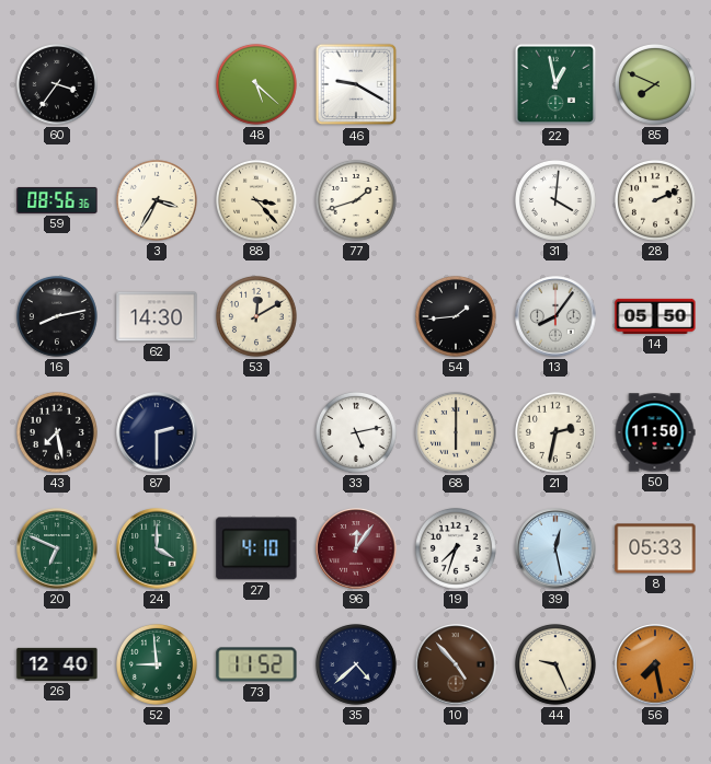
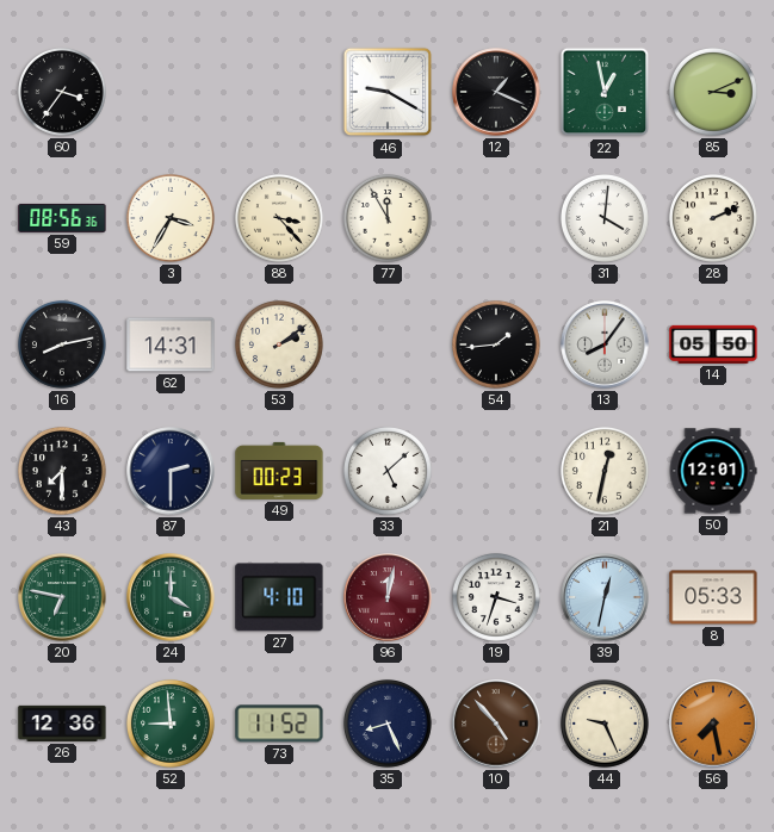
48: 5:22 -> none
12: none -> 1:19
85: 7:49 -> 3:11
77: 1:42 -> 11:55
62: 14:30 -> 14:31
53: 12:10 -> 2:09
43: 7:28 -> 7:30
49: none -> 00:23
33: 5:13 -> 5:08
68: 6:00 -> none
21: 2:32 -> 12:32
50: 11:50 -> 12:01
20: 6:49 -> 6:47
96: 12:06 -> 12:02
19: 7:33 -> 3:33
39: 12:28 -> 12:32
26: 12:40 -> 12:36
35: 4:38 -> 8:26
